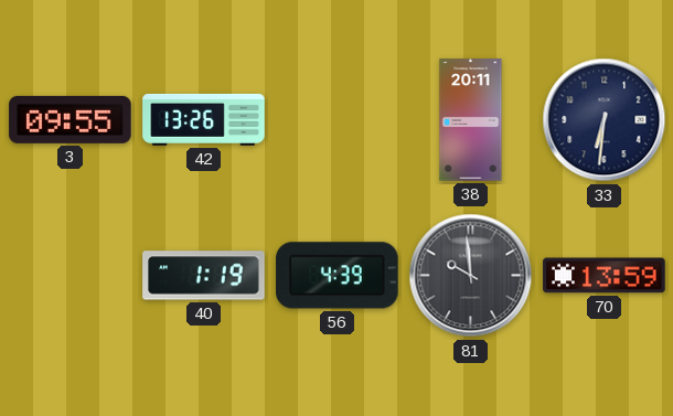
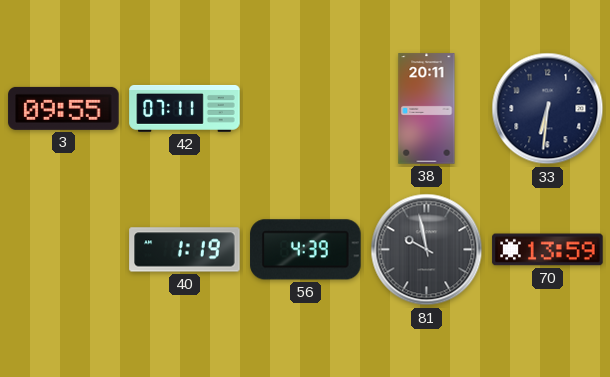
42: 13:26 -> 07:11
81: 9:59 -> 9:58
